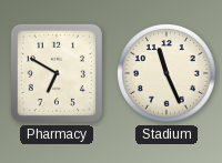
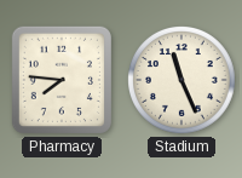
Pharmacy: 6:50 -> 7:46
